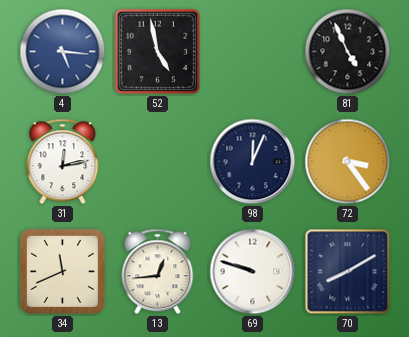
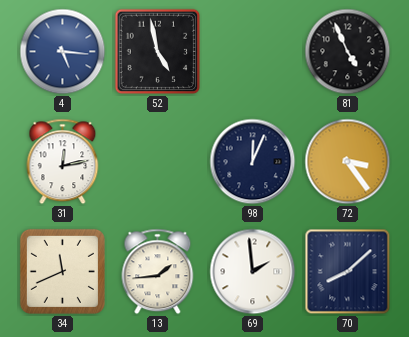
13: 12:44 -> 1:44
69: 9:48 -> 1:59
70: 8:10 -> 8:08
